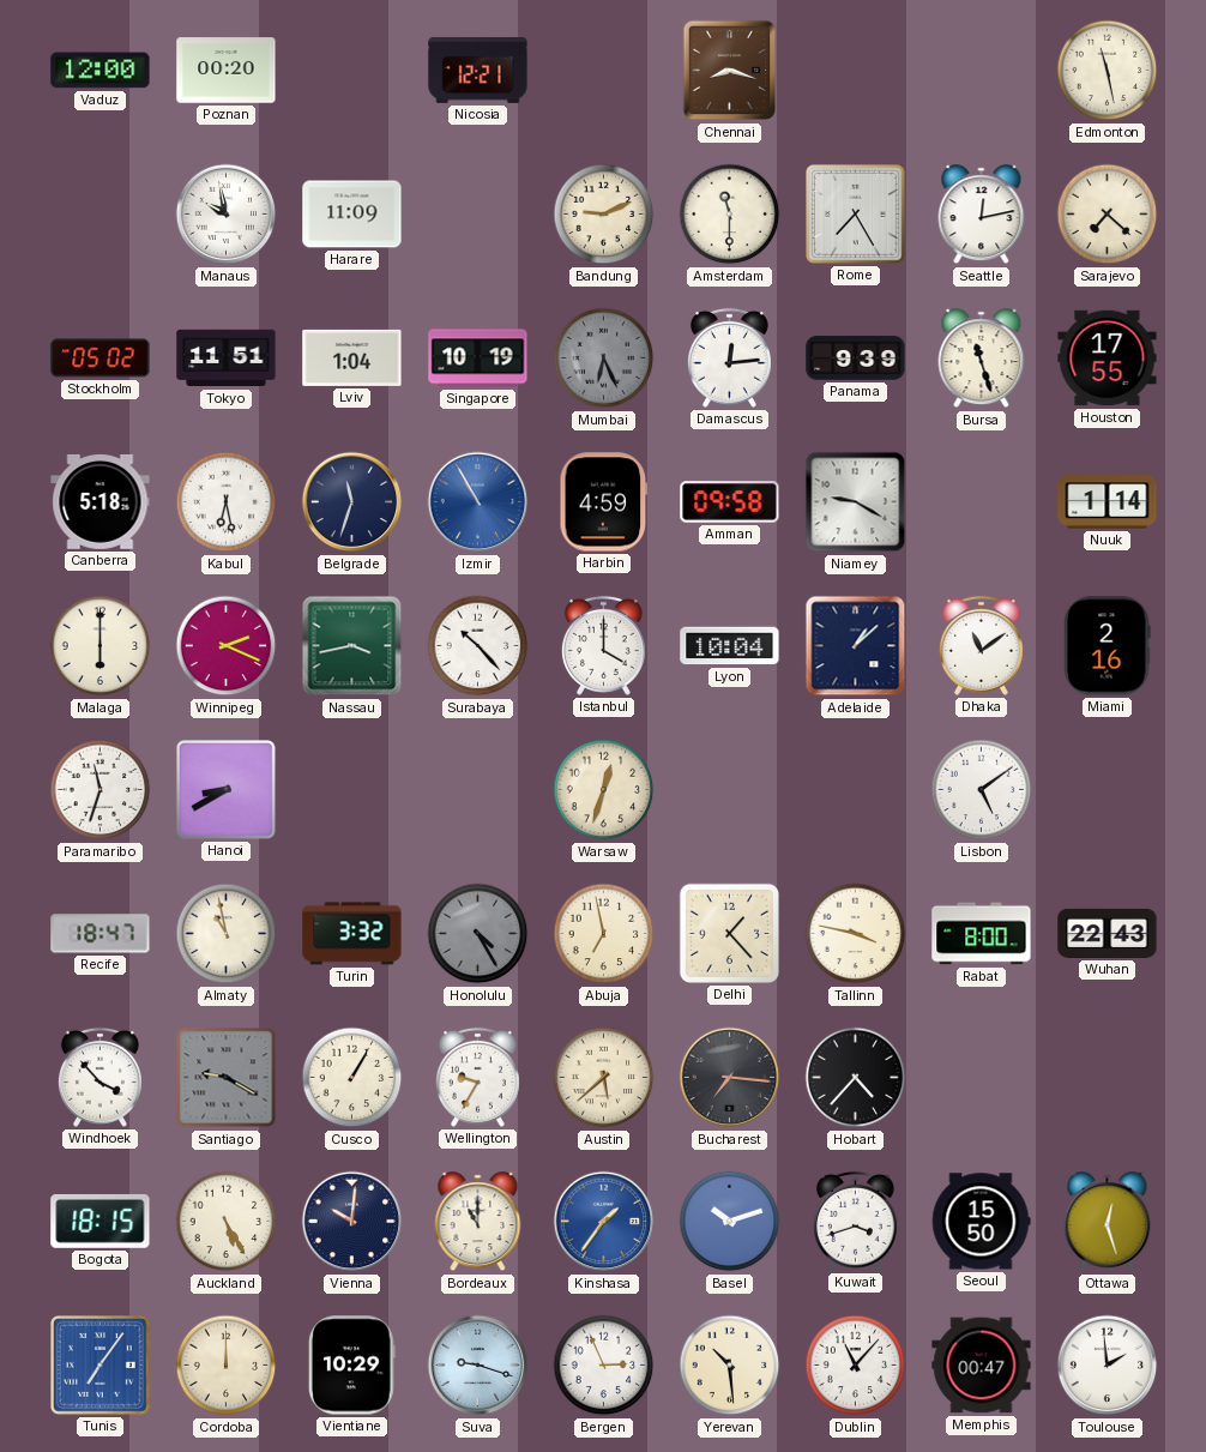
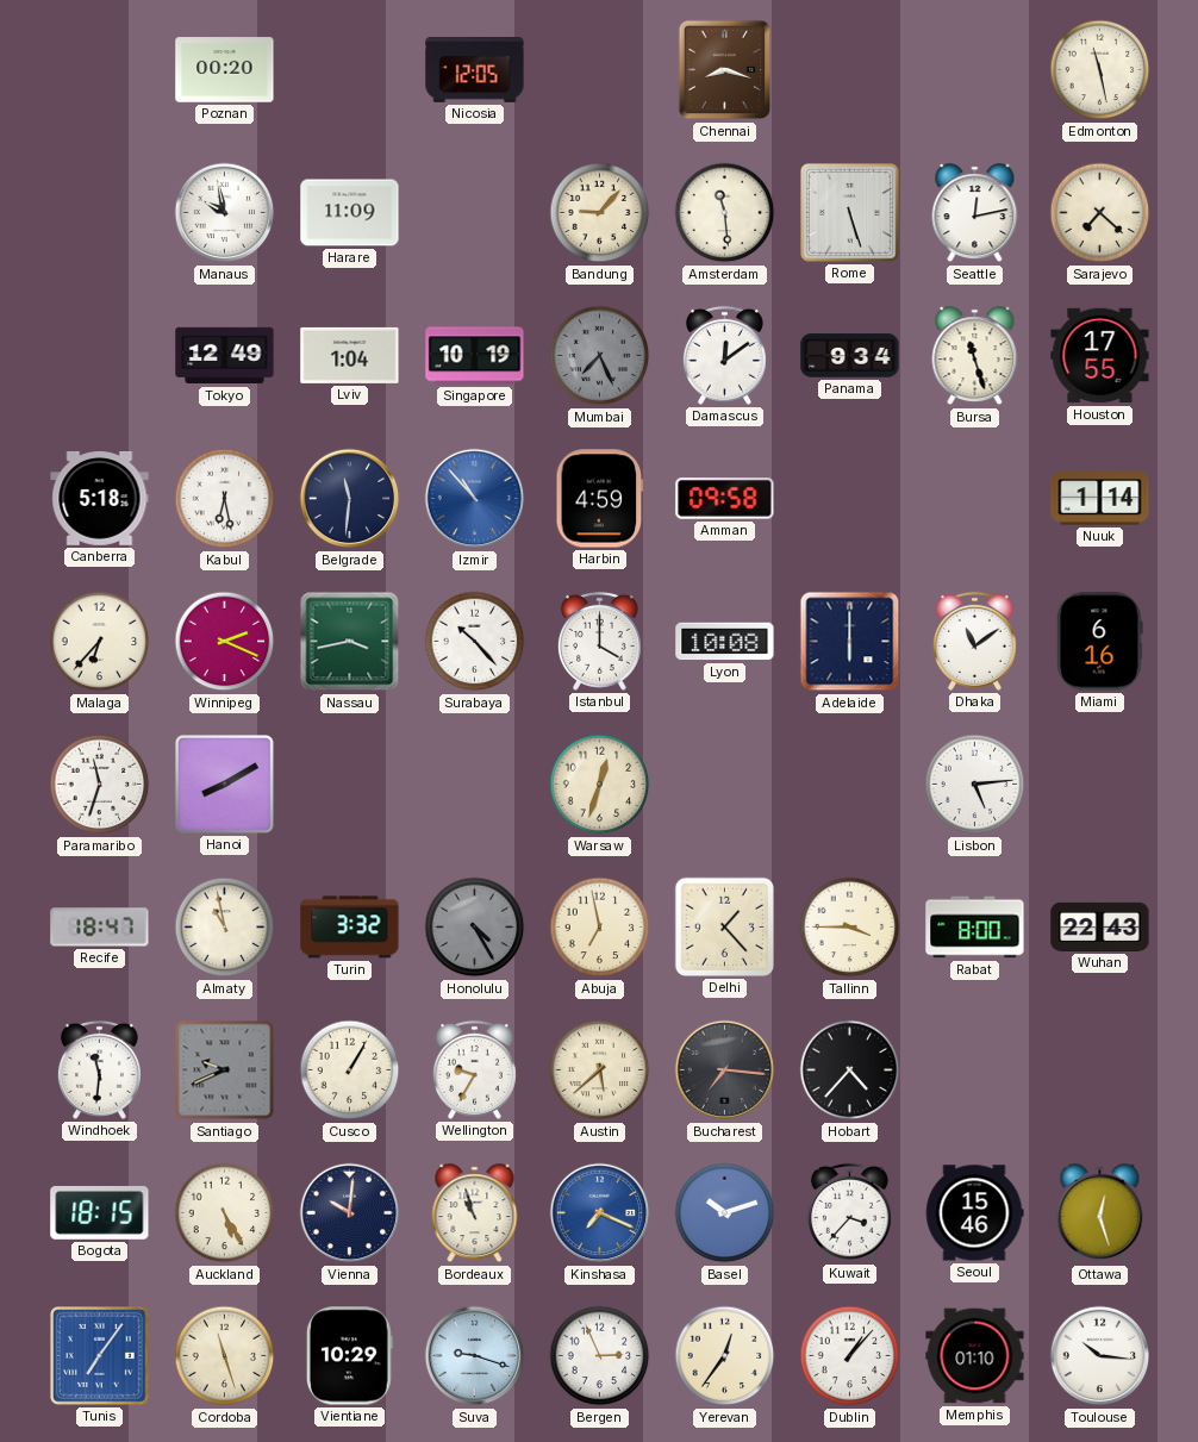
Vaduz: 12:00 -> none
Nicosia: 12:21 -> 12:05
Bandung: 9:11 -> 9:07
Amsterdam: 11:30 -> 11:29
Rome: 7:25 -> 5:27
Stockholm: 05:02 -> none
Tokyo: 11:51 -> 12:49
Mumbai: 6:26 -> 7:26
Damascus: 12:14 -> 12:09
Panama: 9:39 -> 9:34
Belgrade: 11:33 -> 11:31
Izmir: 10:55 -> 10:53
Niamey: 9:20 -> none
Malaga: 6:00 -> 6:37
Lyon: 10:04 -> 10:08
Adelaide: 1:08 -> 6:00
Miami: 2:16 -> 6:16
Hanoi: 8:40 -> 8:10
Lisbon: 5:09 -> 5:14
Tallinn: 3:47 -> 3:45
Windhoek: 3:53 -> 11:31
Santiago: 9:20 -> 9:41
Bordeaux: 11:00 -> 10:57
Kinshasa: 1:36 -> 7:19
Kuwait: 3:42 -> 3:37
Seoul: 15:50 -> 15:46
Cordoba: 12:00 -> 11:27
Yerevan: 10:29 -> 12:36
Dublin: 11:07 -> 1:07
Memphis: 00:47 -> 01:10
Toulouse: 1:59 -> 10:16
